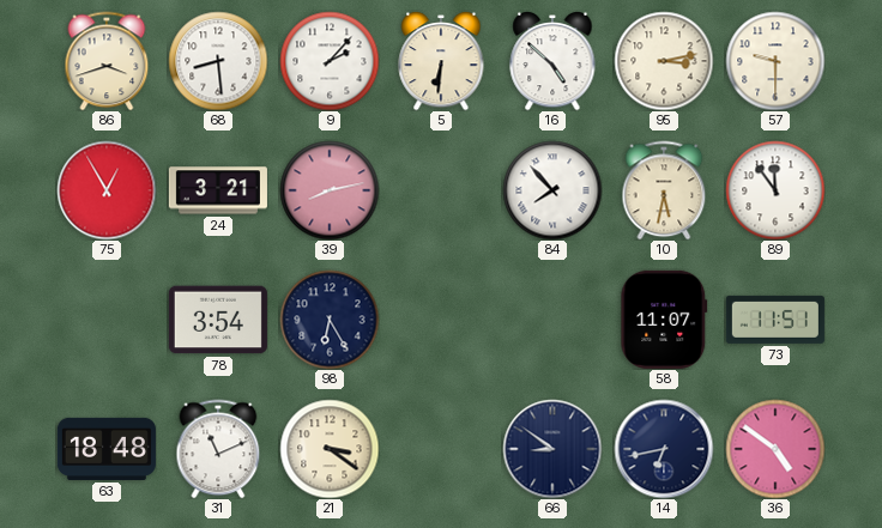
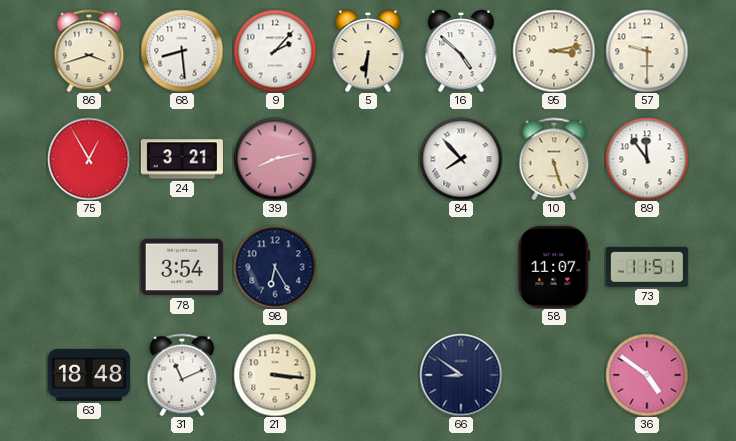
10: 5:32 -> 5:27
21: 3:21 -> 3:16
14: 6:43 -> none
